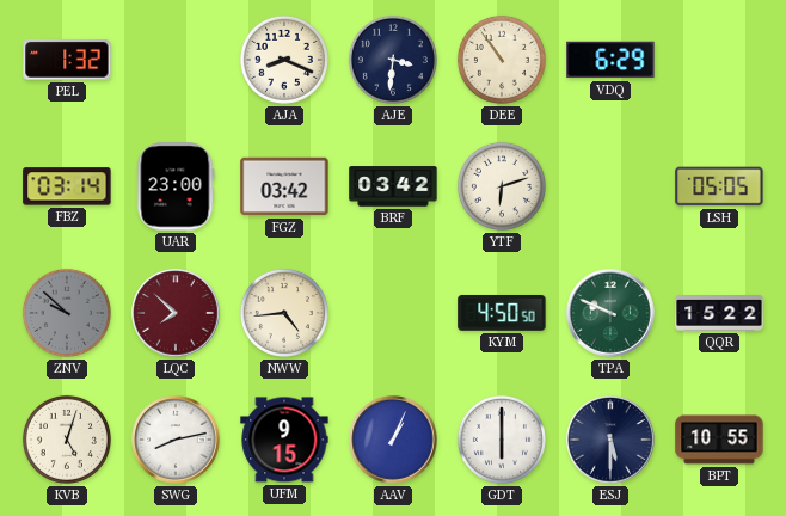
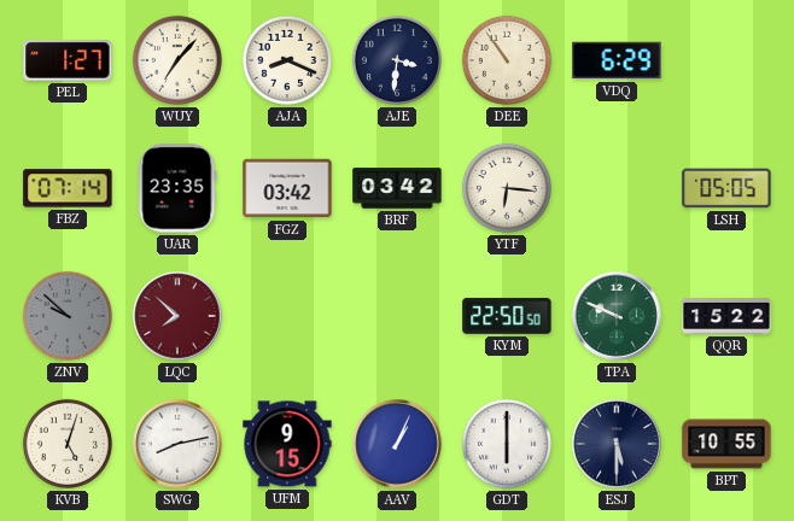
PEL: 1:32 -> 1:27
WUY: none -> 7:07
FBZ: 03:14 -> 07:14
UAR: 23:00 -> 23:35
YTF: 6:12 -> 6:16
NWW: 4:44 -> none
KYM: 4:50 -> 22:50
